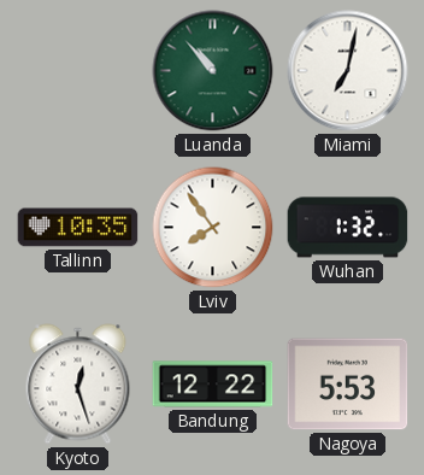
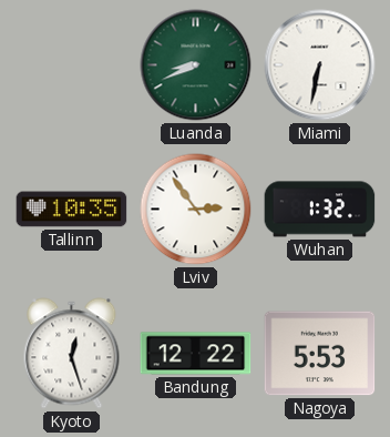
Luanda: 10:53 -> 8:41
Miami: 7:02 -> 6:32
Lviv: 7:54 -> 2:54
